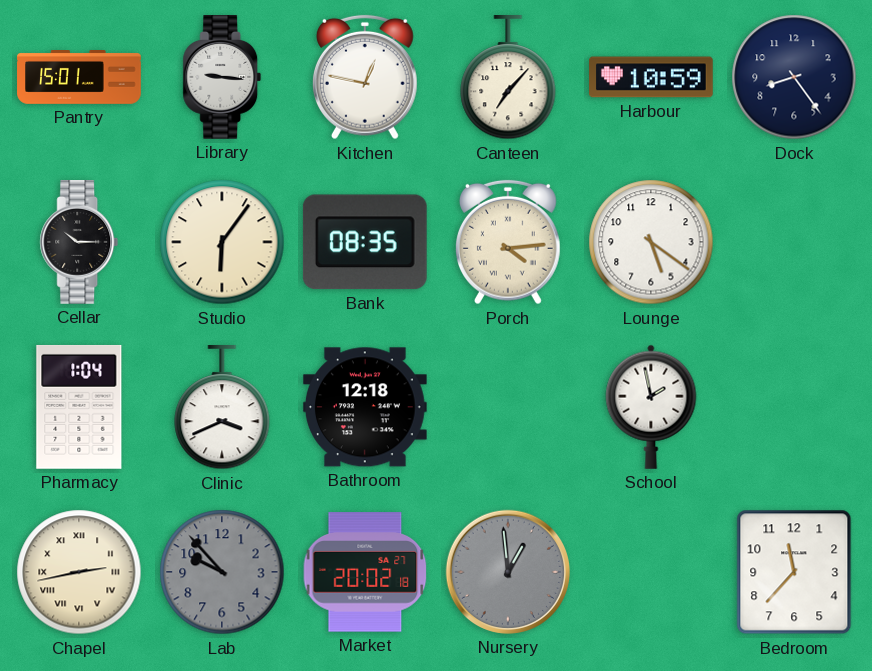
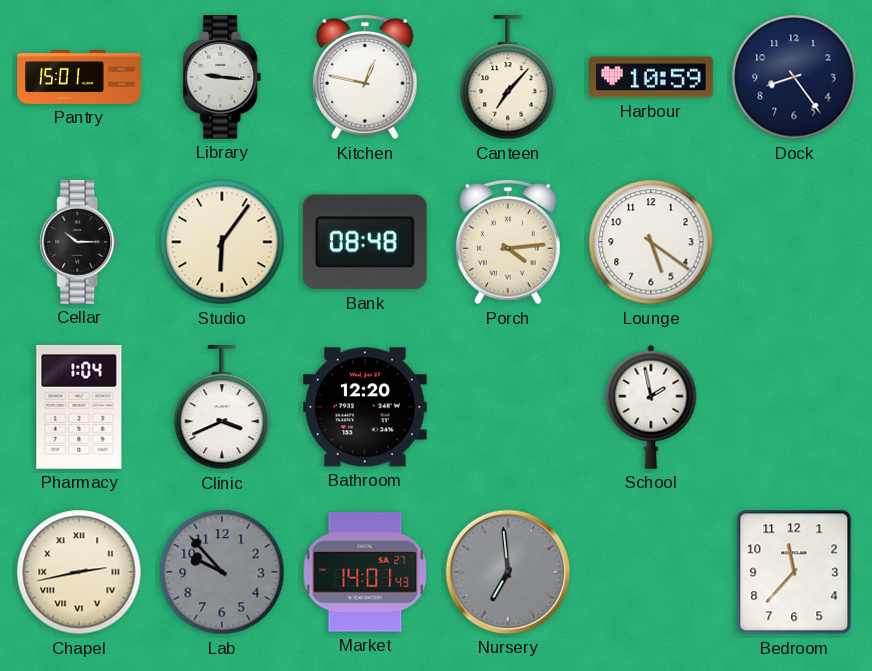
Bank: 08:35 -> 08:48
Bathroom: 12:18 -> 12:20
Market: 20:02 -> 14:01
Nursery: 12:59 -> 6:59
